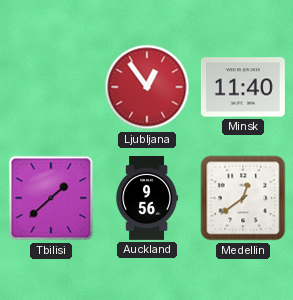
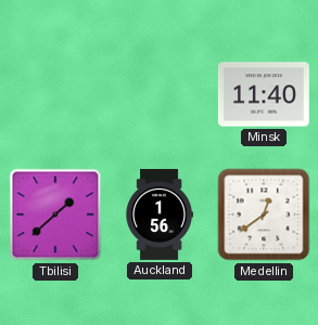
Ljubljana: 12:54 -> none
Auckland: 9:56 -> 1:56
